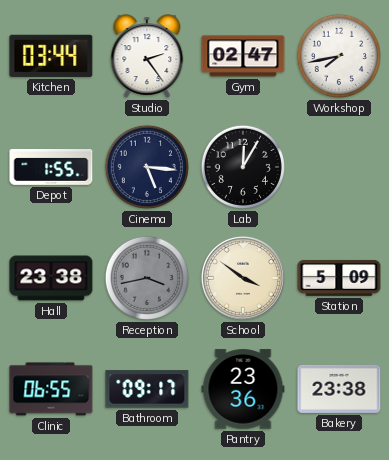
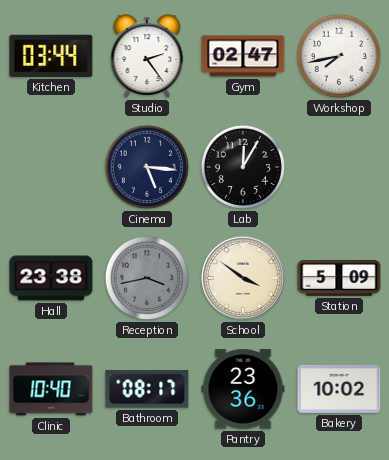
Depot: 1:55 -> none
Clinic: 06:55 -> 10:40
Bathroom: 09:17 -> 08:17
Bakery: 23:38 -> 10:02
